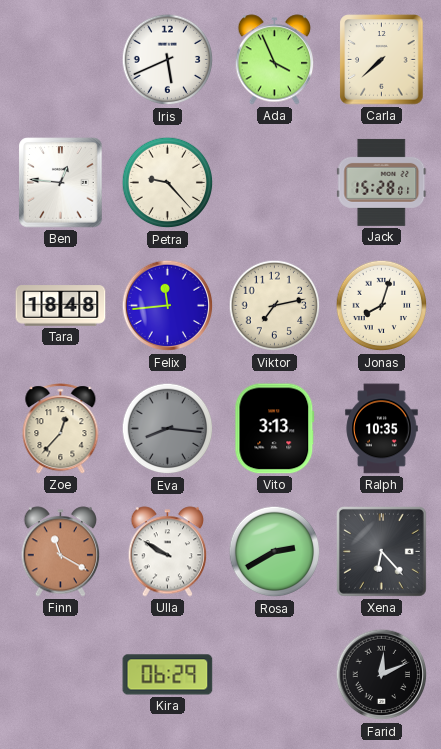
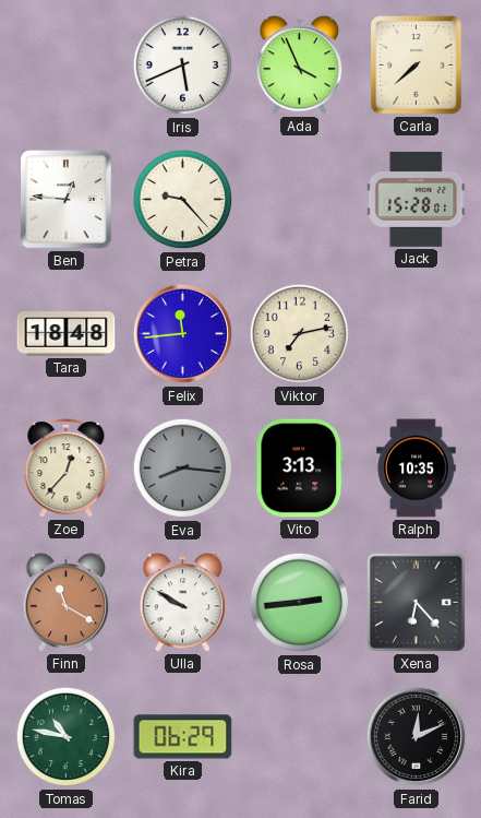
Jonas: 8:03 -> none
Rosa: 2:40 -> 2:44
Tomas: none -> 10:47
